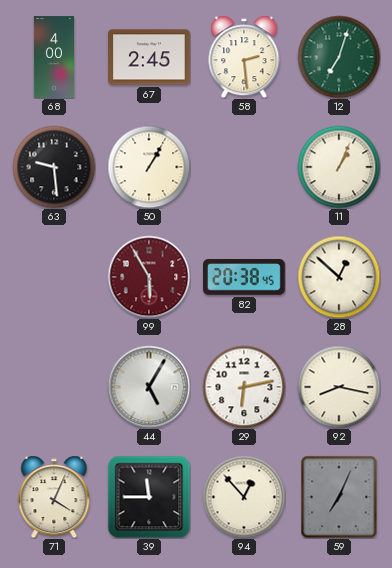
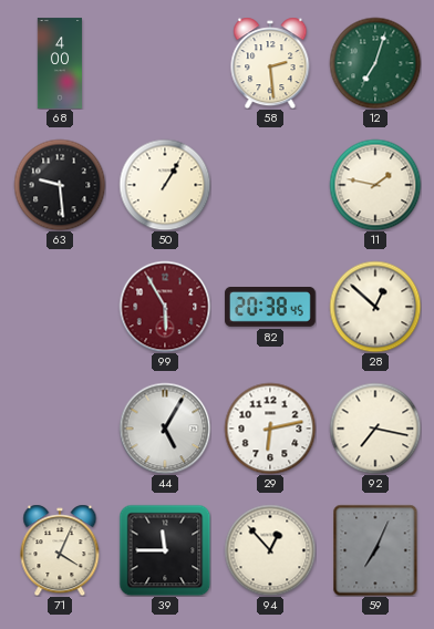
67: 2:45 -> none
11: 1:04 -> 1:47
92: 8:17 -> 7:17
